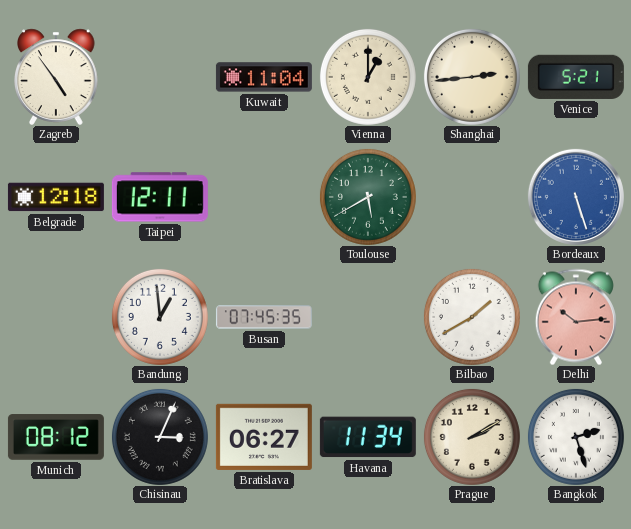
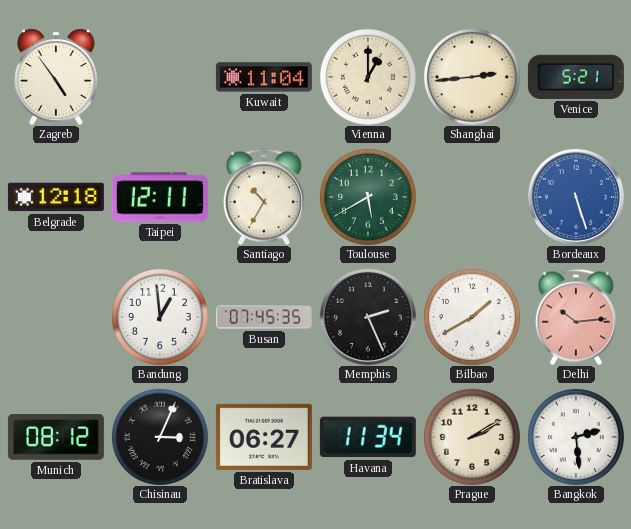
Santiago: none -> 10:35
Memphis: none -> 2:26
Bangkok: 2:27 -> 2:29
